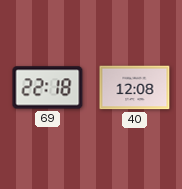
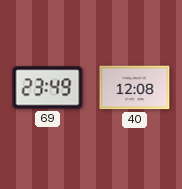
69: 22:18 -> 23:49
